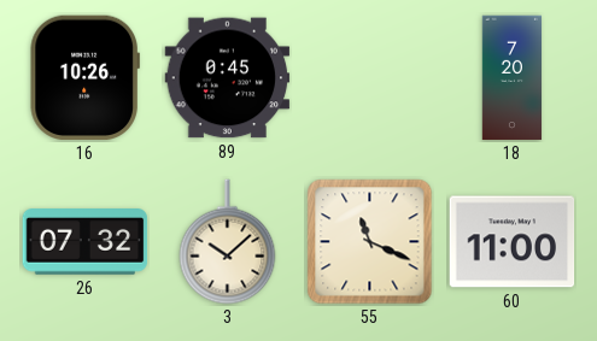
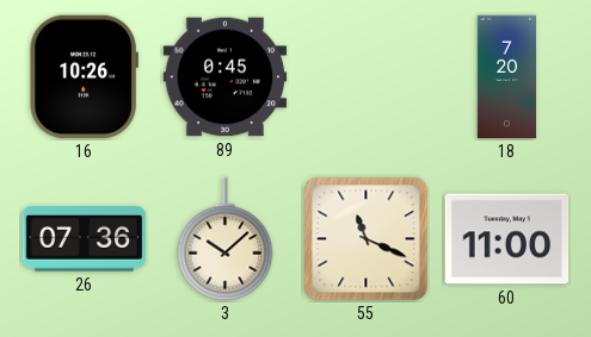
26: 07:32 -> 07:36
